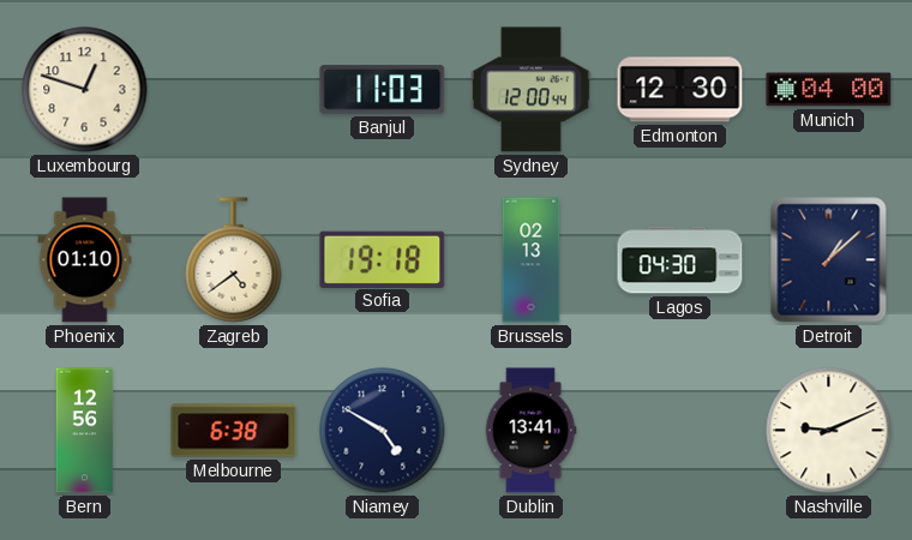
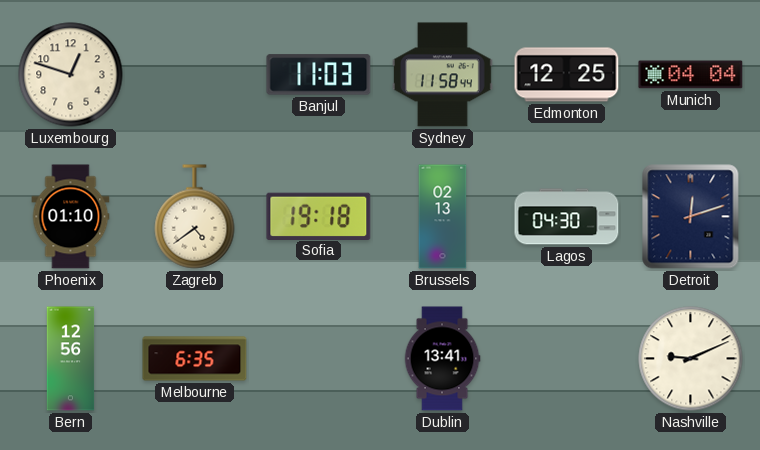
Sydney: 12:00 -> 11:58
Edmonton: 12:30 -> 12:25
Munich: 04:00 -> 04:04
Detroit: 1:08 -> 12:12
Melbourne: 6:38 -> 6:35
Niamey: 4:50 -> none
